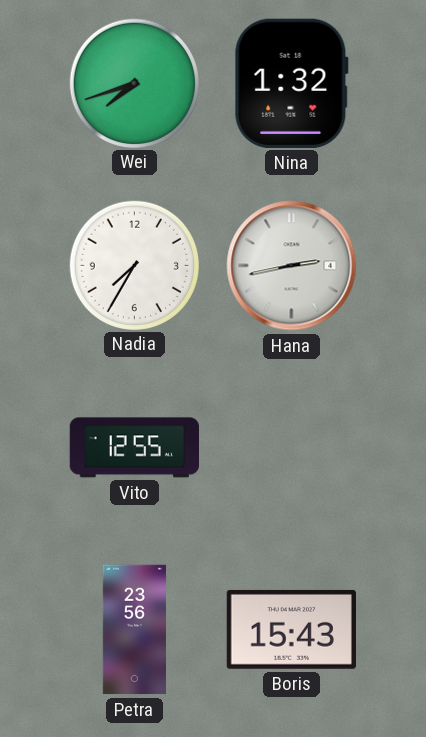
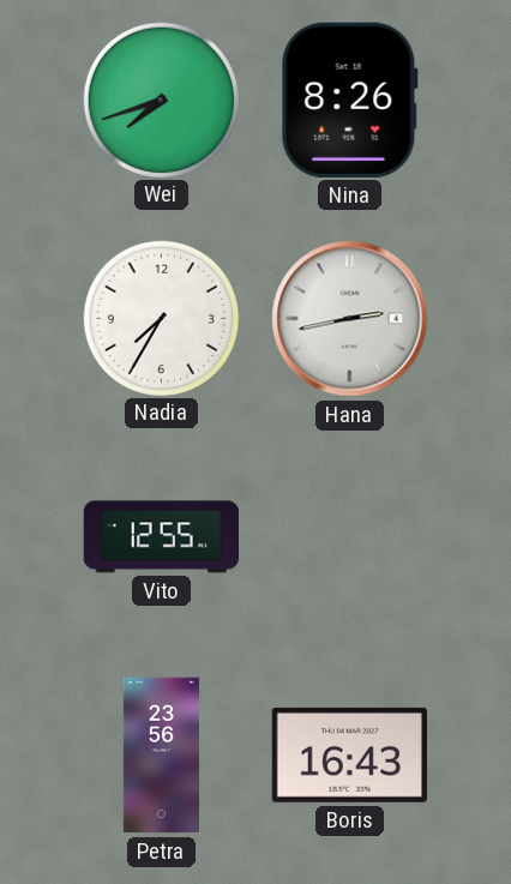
Nina: 1:32 -> 8:26
Boris: 15:43 -> 16:43
